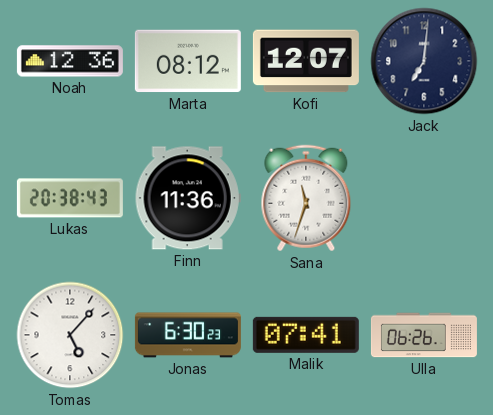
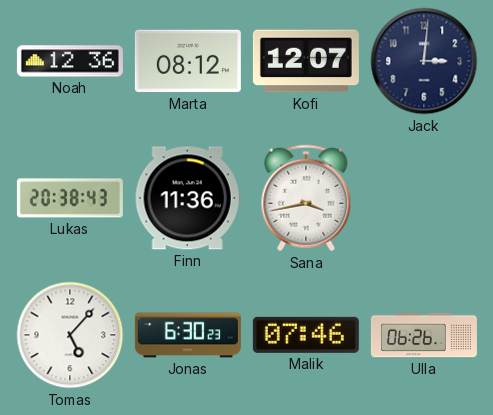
Jack: 7:01 -> 3:01
Sana: 11:33 -> 3:43
Malik: 07:41 -> 07:46
